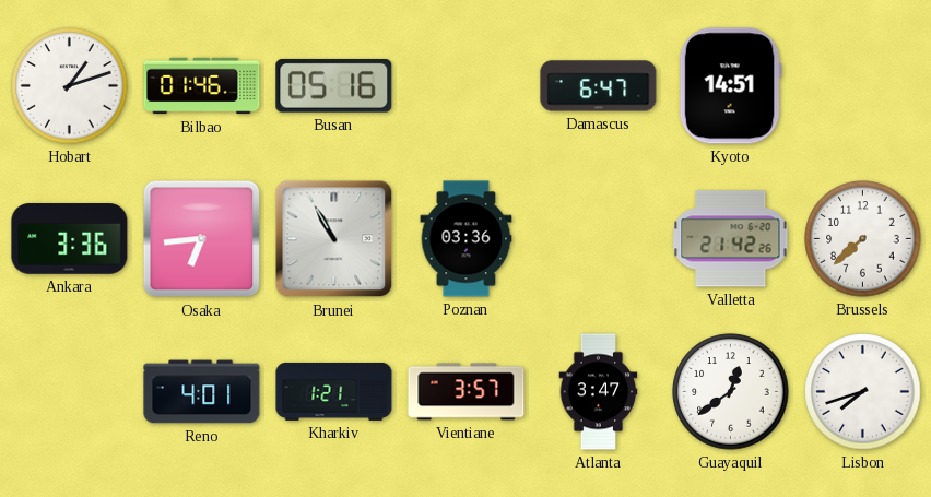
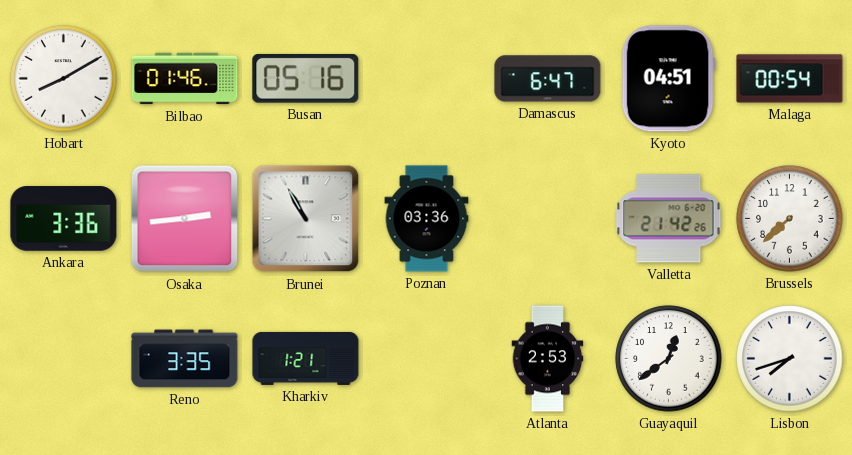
Hobart: 1:12 -> 8:10
Kyoto: 14:51 -> 04:51
Malaga: none -> 00:54
Osaka: 6:44 -> 2:44
Reno: 4:01 -> 3:35
Vientiane: 3:57 -> none
Atlanta: 3:47 -> 2:53
